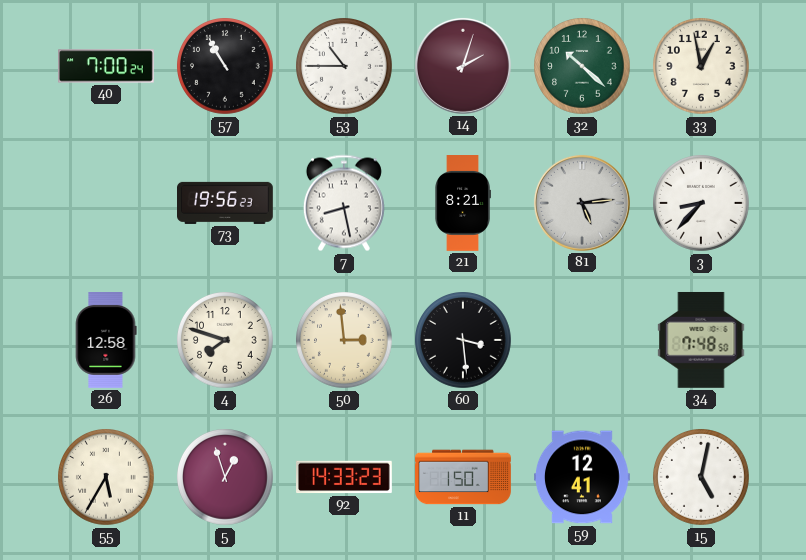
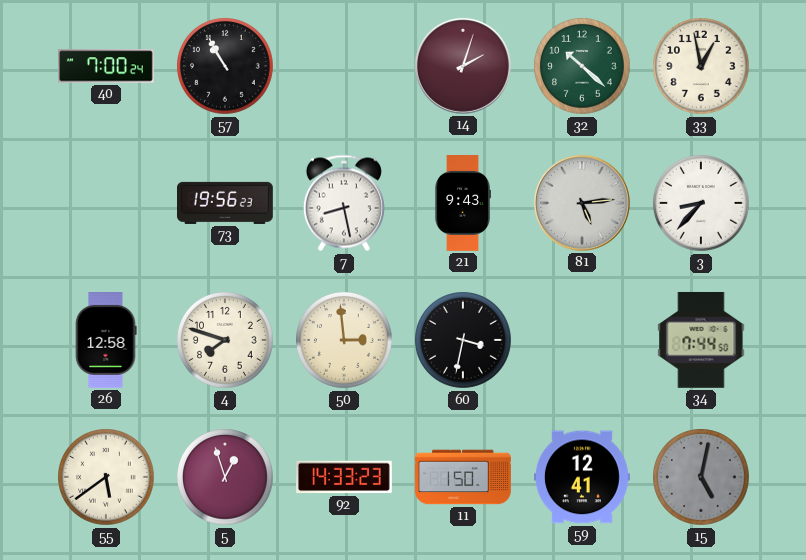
53: 10:45 -> none
21: 8:21 -> 9:43
60: 3:29 -> 3:32
34: 7:48 -> 7:44
55: 5:35 -> 5:39
15 dial: white -> grey
